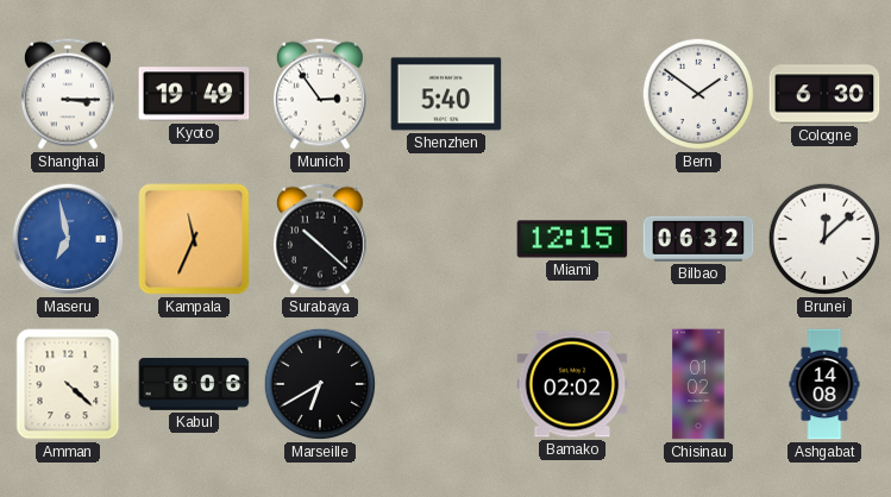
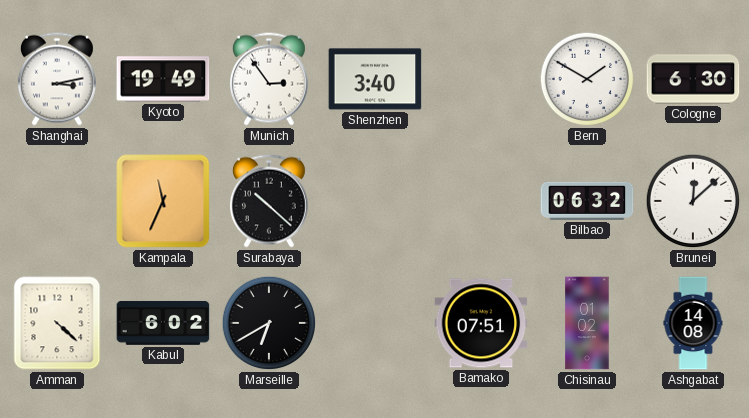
Shanghai: 3:15 -> 3:13
Shenzhen: 5:40 -> 3:40
Bern: 1:51 -> 1:50
Maseru: 6:58 -> none
Miami: 12:15 -> none
Kabul: 6:06 -> 6:02
Bamako: 02:02 -> 07:51
